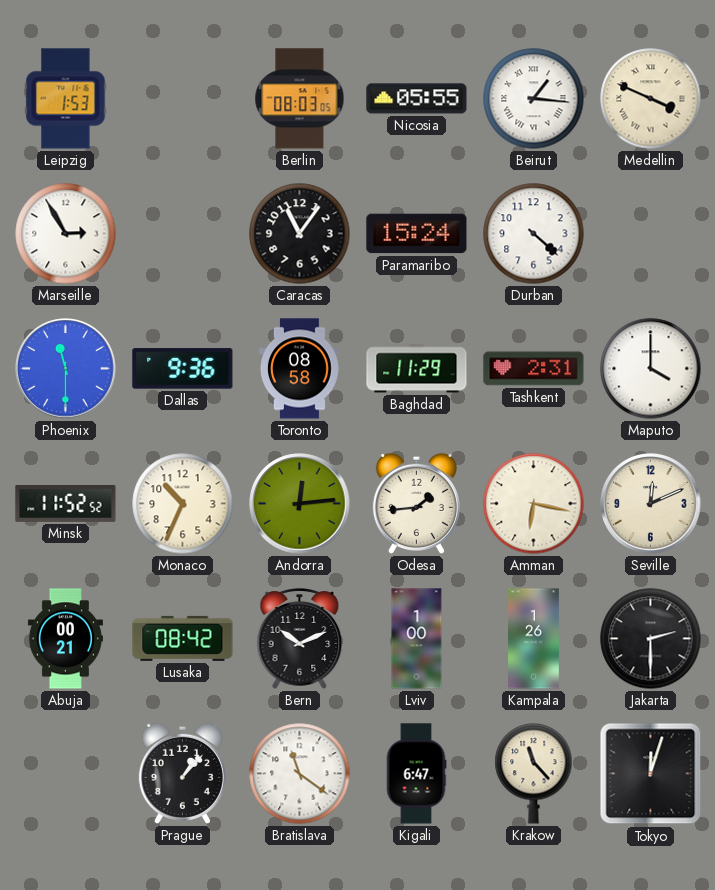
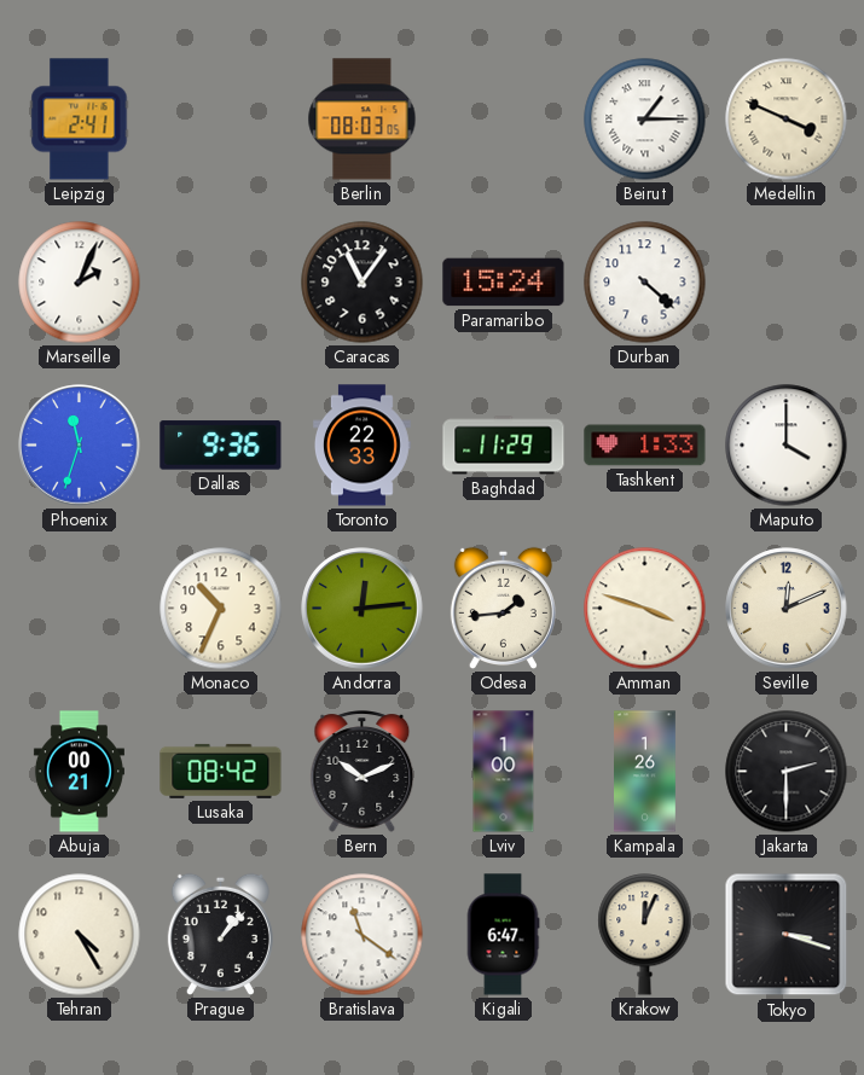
Leipzig: 1:53 -> 2:41
Nicosia: 05:55 -> none
Beirut: 1:16 -> 1:15
Marseille: 2:55 -> 2:04
Phoenix: 11:30 -> 11:33
Toronto: 08:58 -> 22:33
Tashkent: 2:31 -> 1:33
Minsk: 11:52 -> none
Amman: 6:17 -> 3:48
Tehran: none -> 4:25
Krakow: 11:23 -> 12:04
Tokyo: 12:03 -> 3:18
